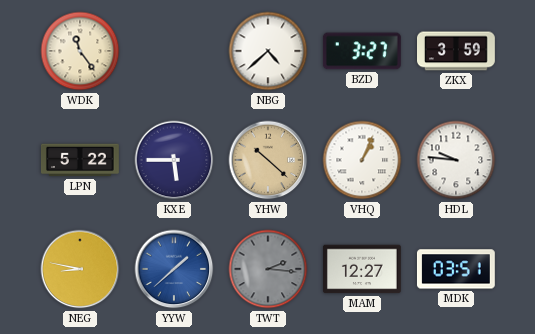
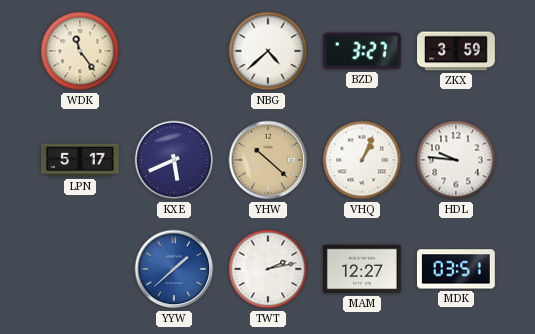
LPN: 5:22 -> 5:17
KXE: 5:45 -> 5:41
NEG: 8:47 -> none
TWT: 2:16 -> 2:13
TWT dial: grey -> white
